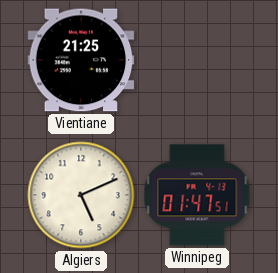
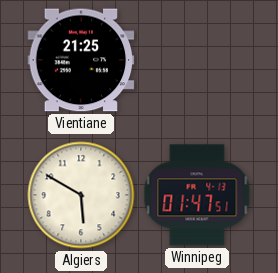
Algiers: 5:11 -> 5:50
